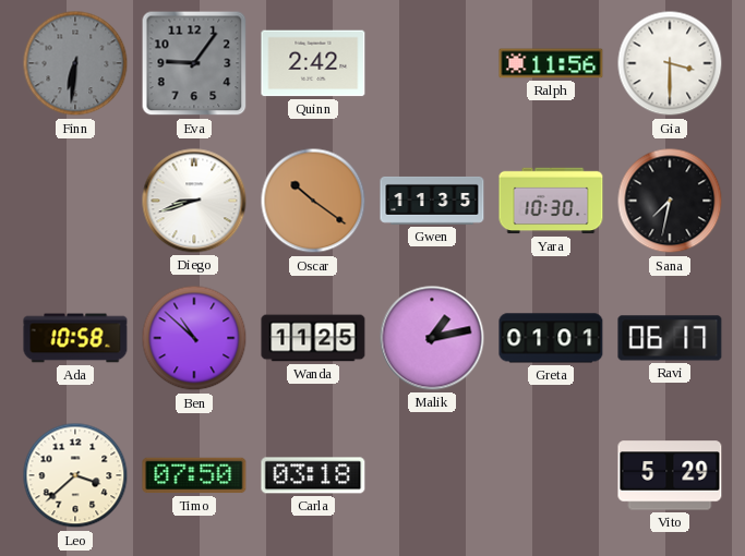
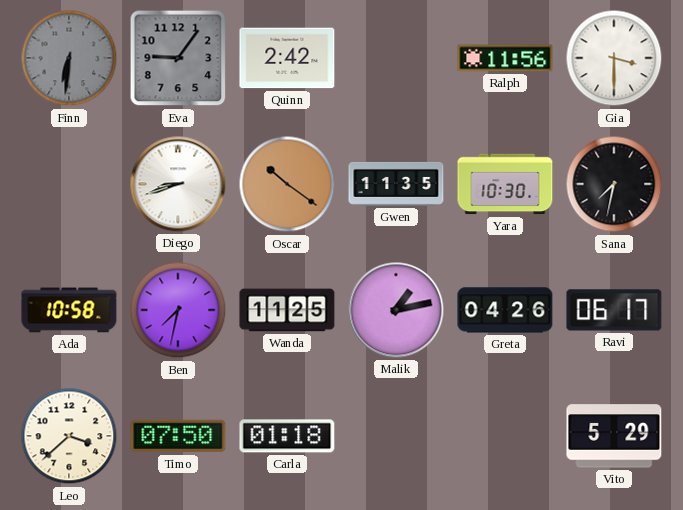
Ben: 10:52 -> 7:32
Greta: 01:01 -> 04:26
Carla: 03:18 -> 01:18
